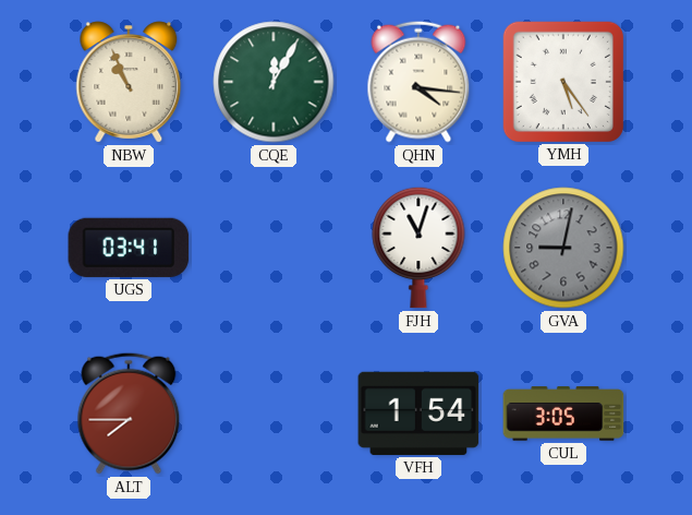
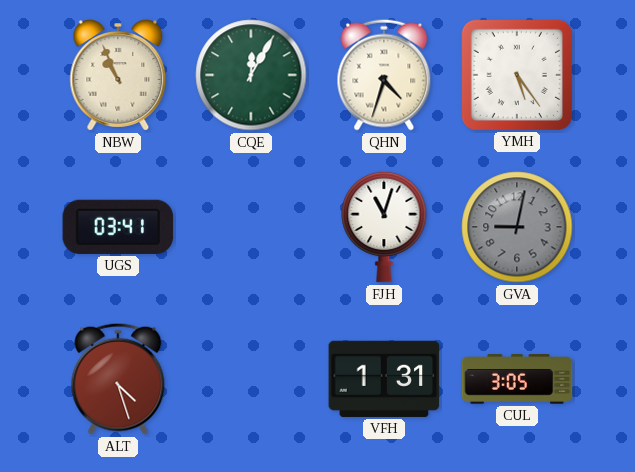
QHN: 4:16 -> 4:33
ALT: 7:45 -> 4:27
VFH: 1:54 -> 1:31
